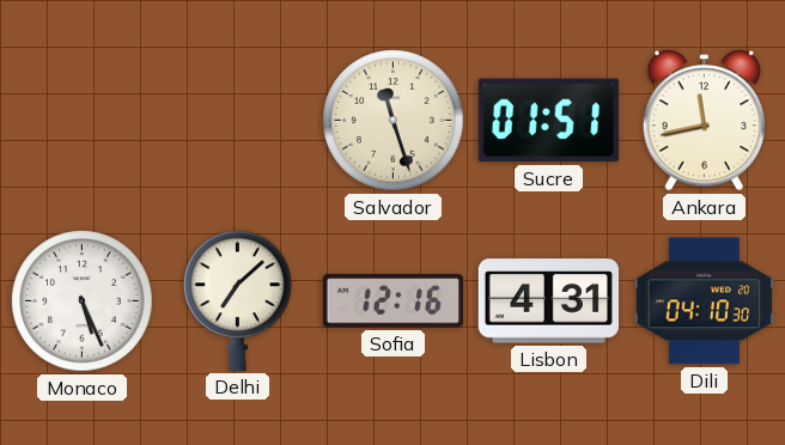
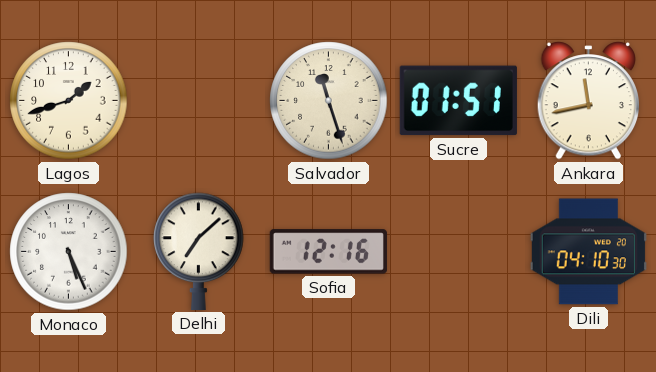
Lagos: none -> 1:42
Lisbon: 4:31 -> none
